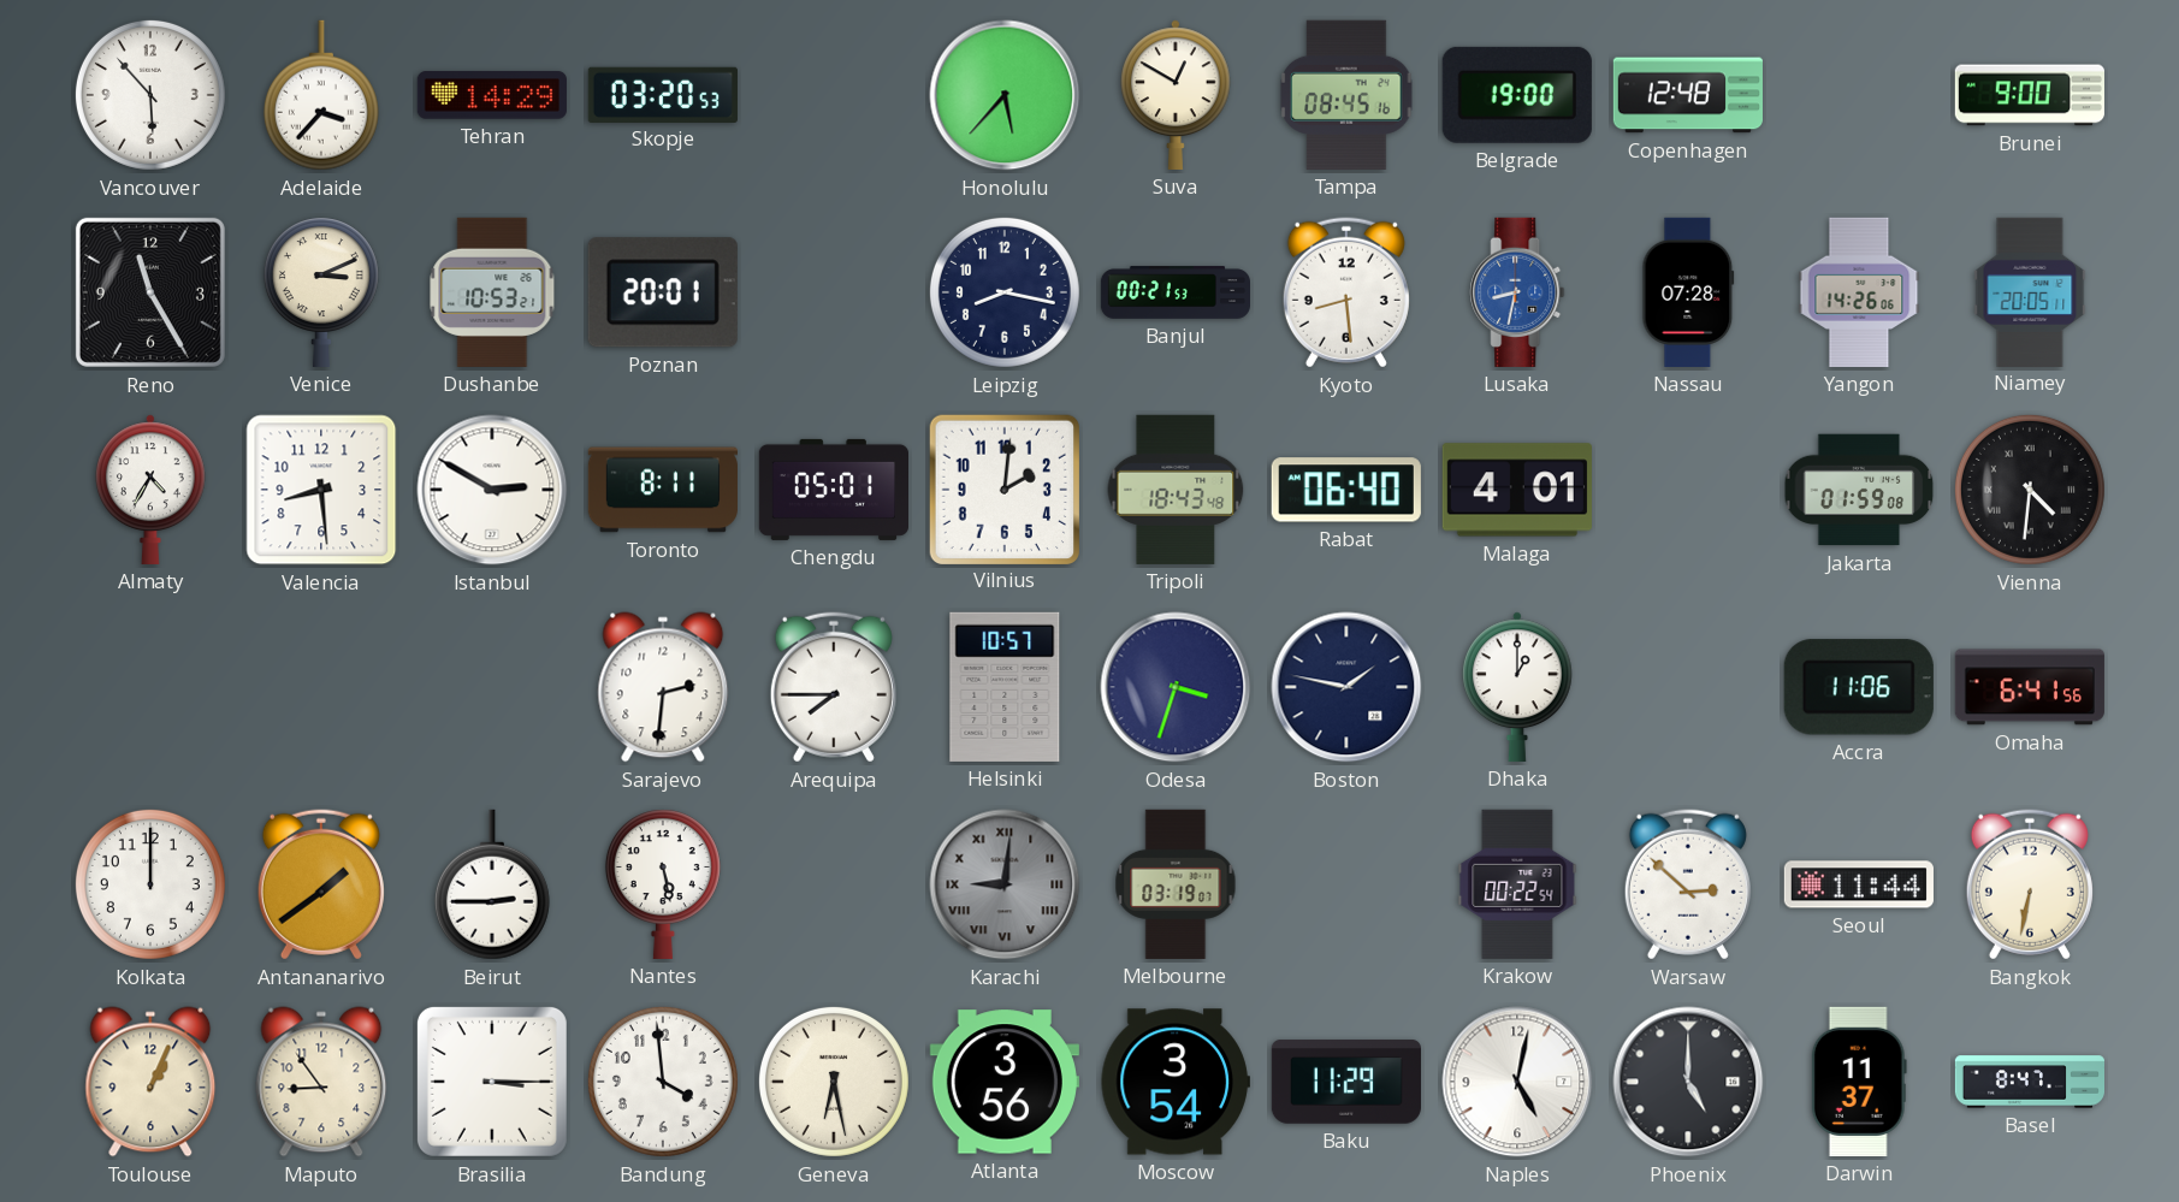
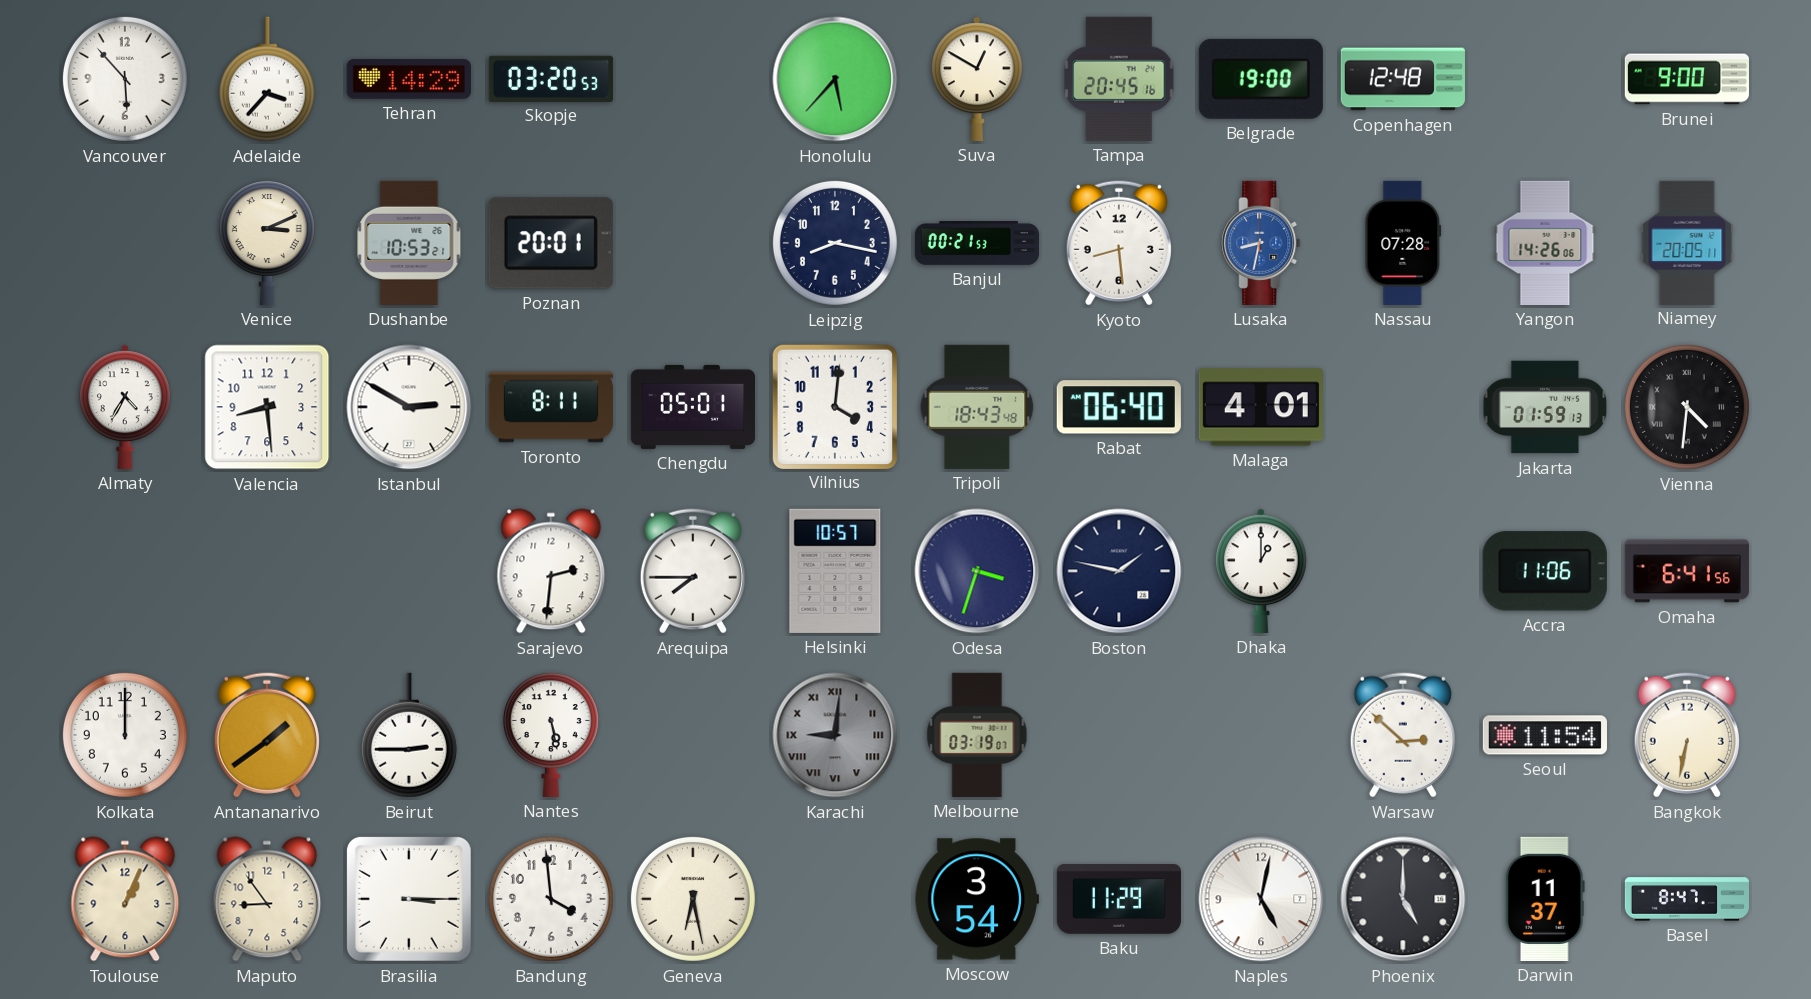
Tampa: 08:45 -> 20:45
Reno: 11:25 -> none
Vilnius: 2:01 -> 4:01
Jakarta: 01:59:08 -> 01:59:13
Krakow: 00:22 -> none
Seoul: 11:44 -> 11:54
Atlanta: 3:56 -> none
